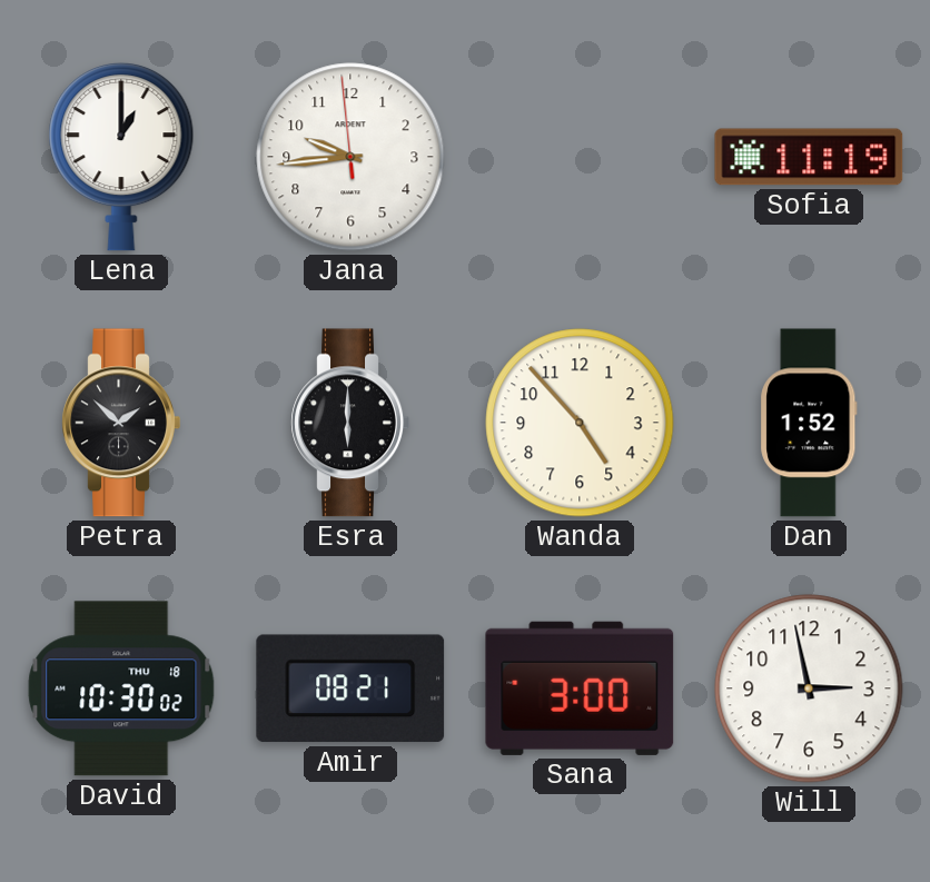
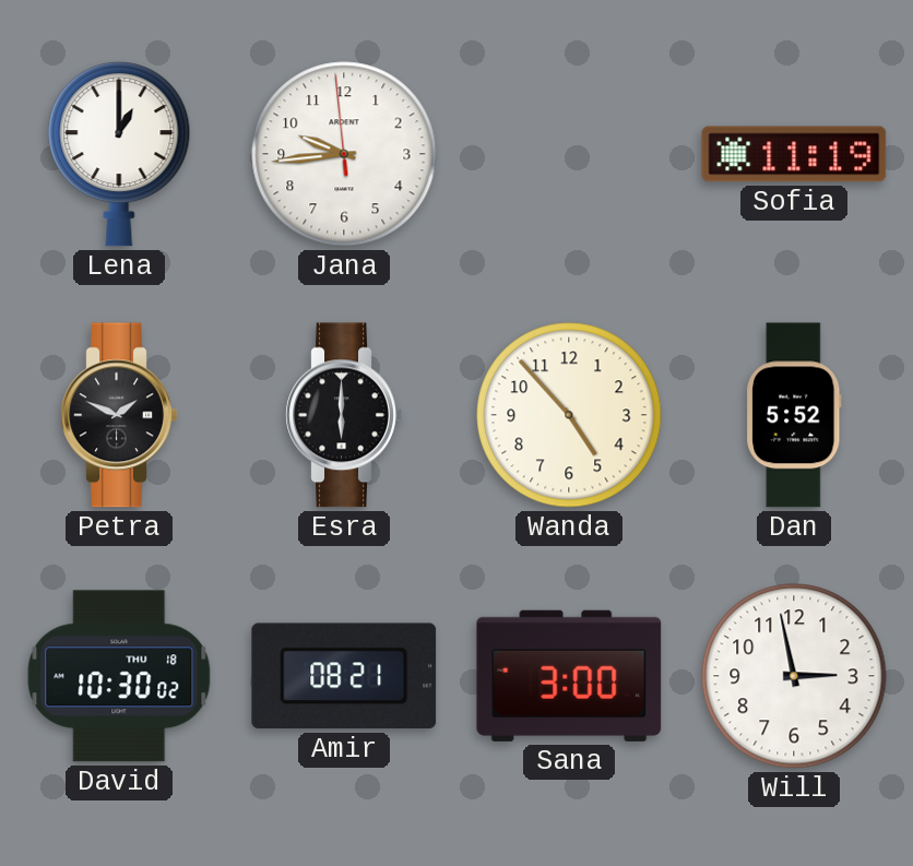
Petra: 1:52 -> 1:49
Dan: 1:52 -> 5:52
